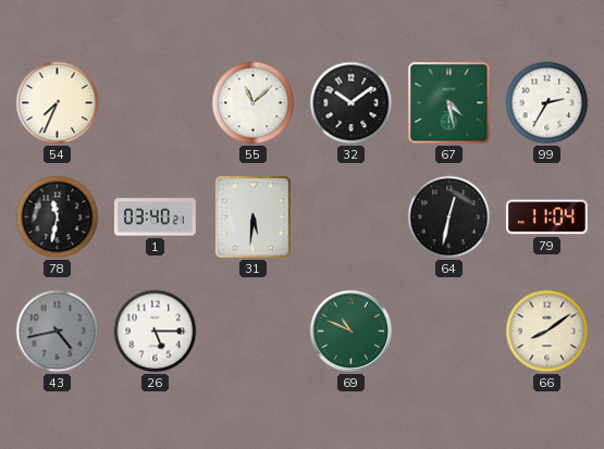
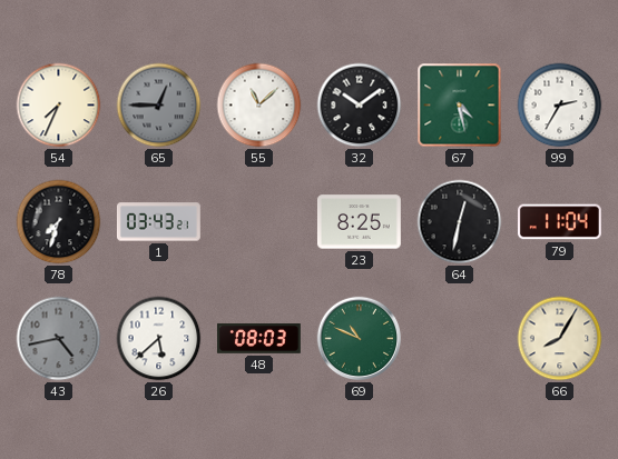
65: none -> 12:45
78: 11:32 -> 7:33
1: 03:40 -> 03:43
31: 5:31 -> none
23: none -> 8:25
26: 5:15 -> 5:38
48: none -> 08:03
66: 8:09 -> 8:05
